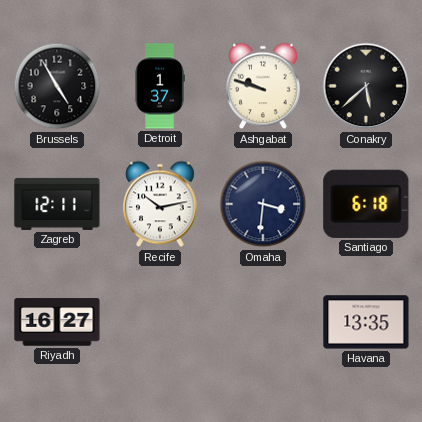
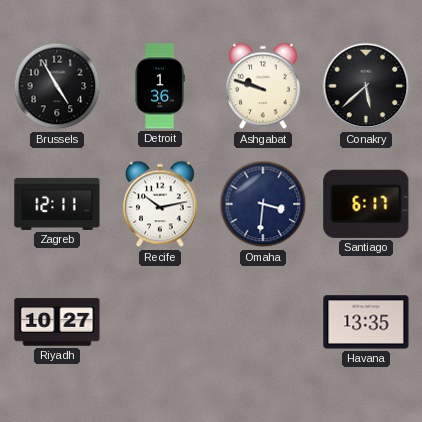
Detroit: 1:37 -> 1:36
Santiago: 6:18 -> 6:17
Riyadh: 16:27 -> 10:27
